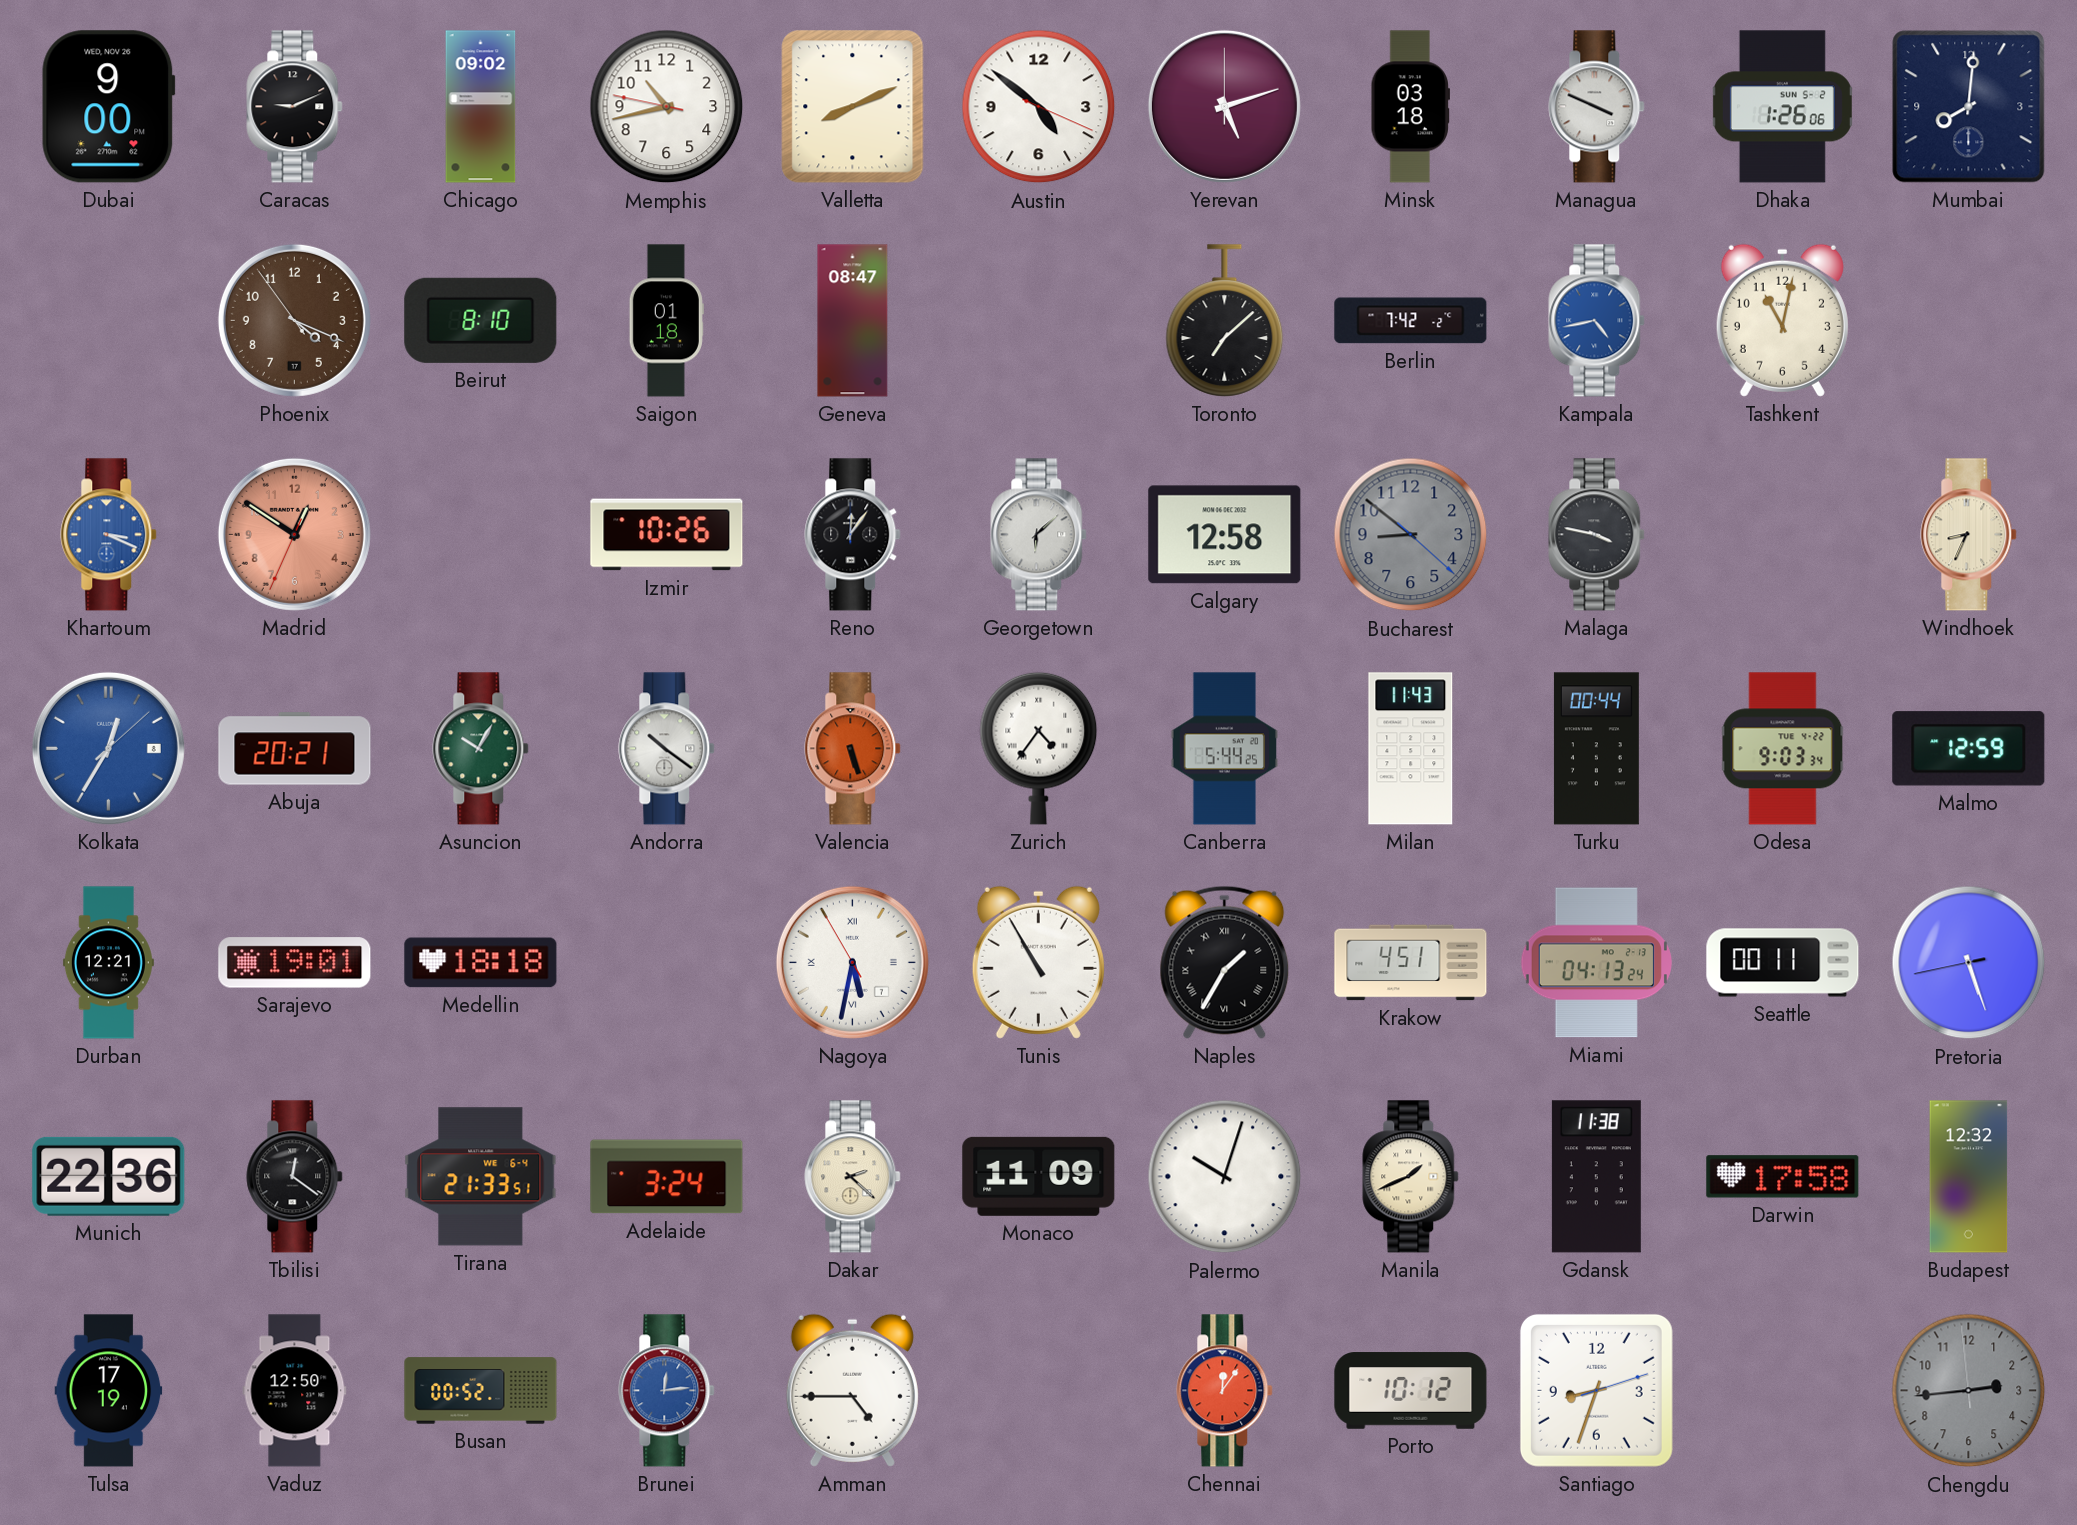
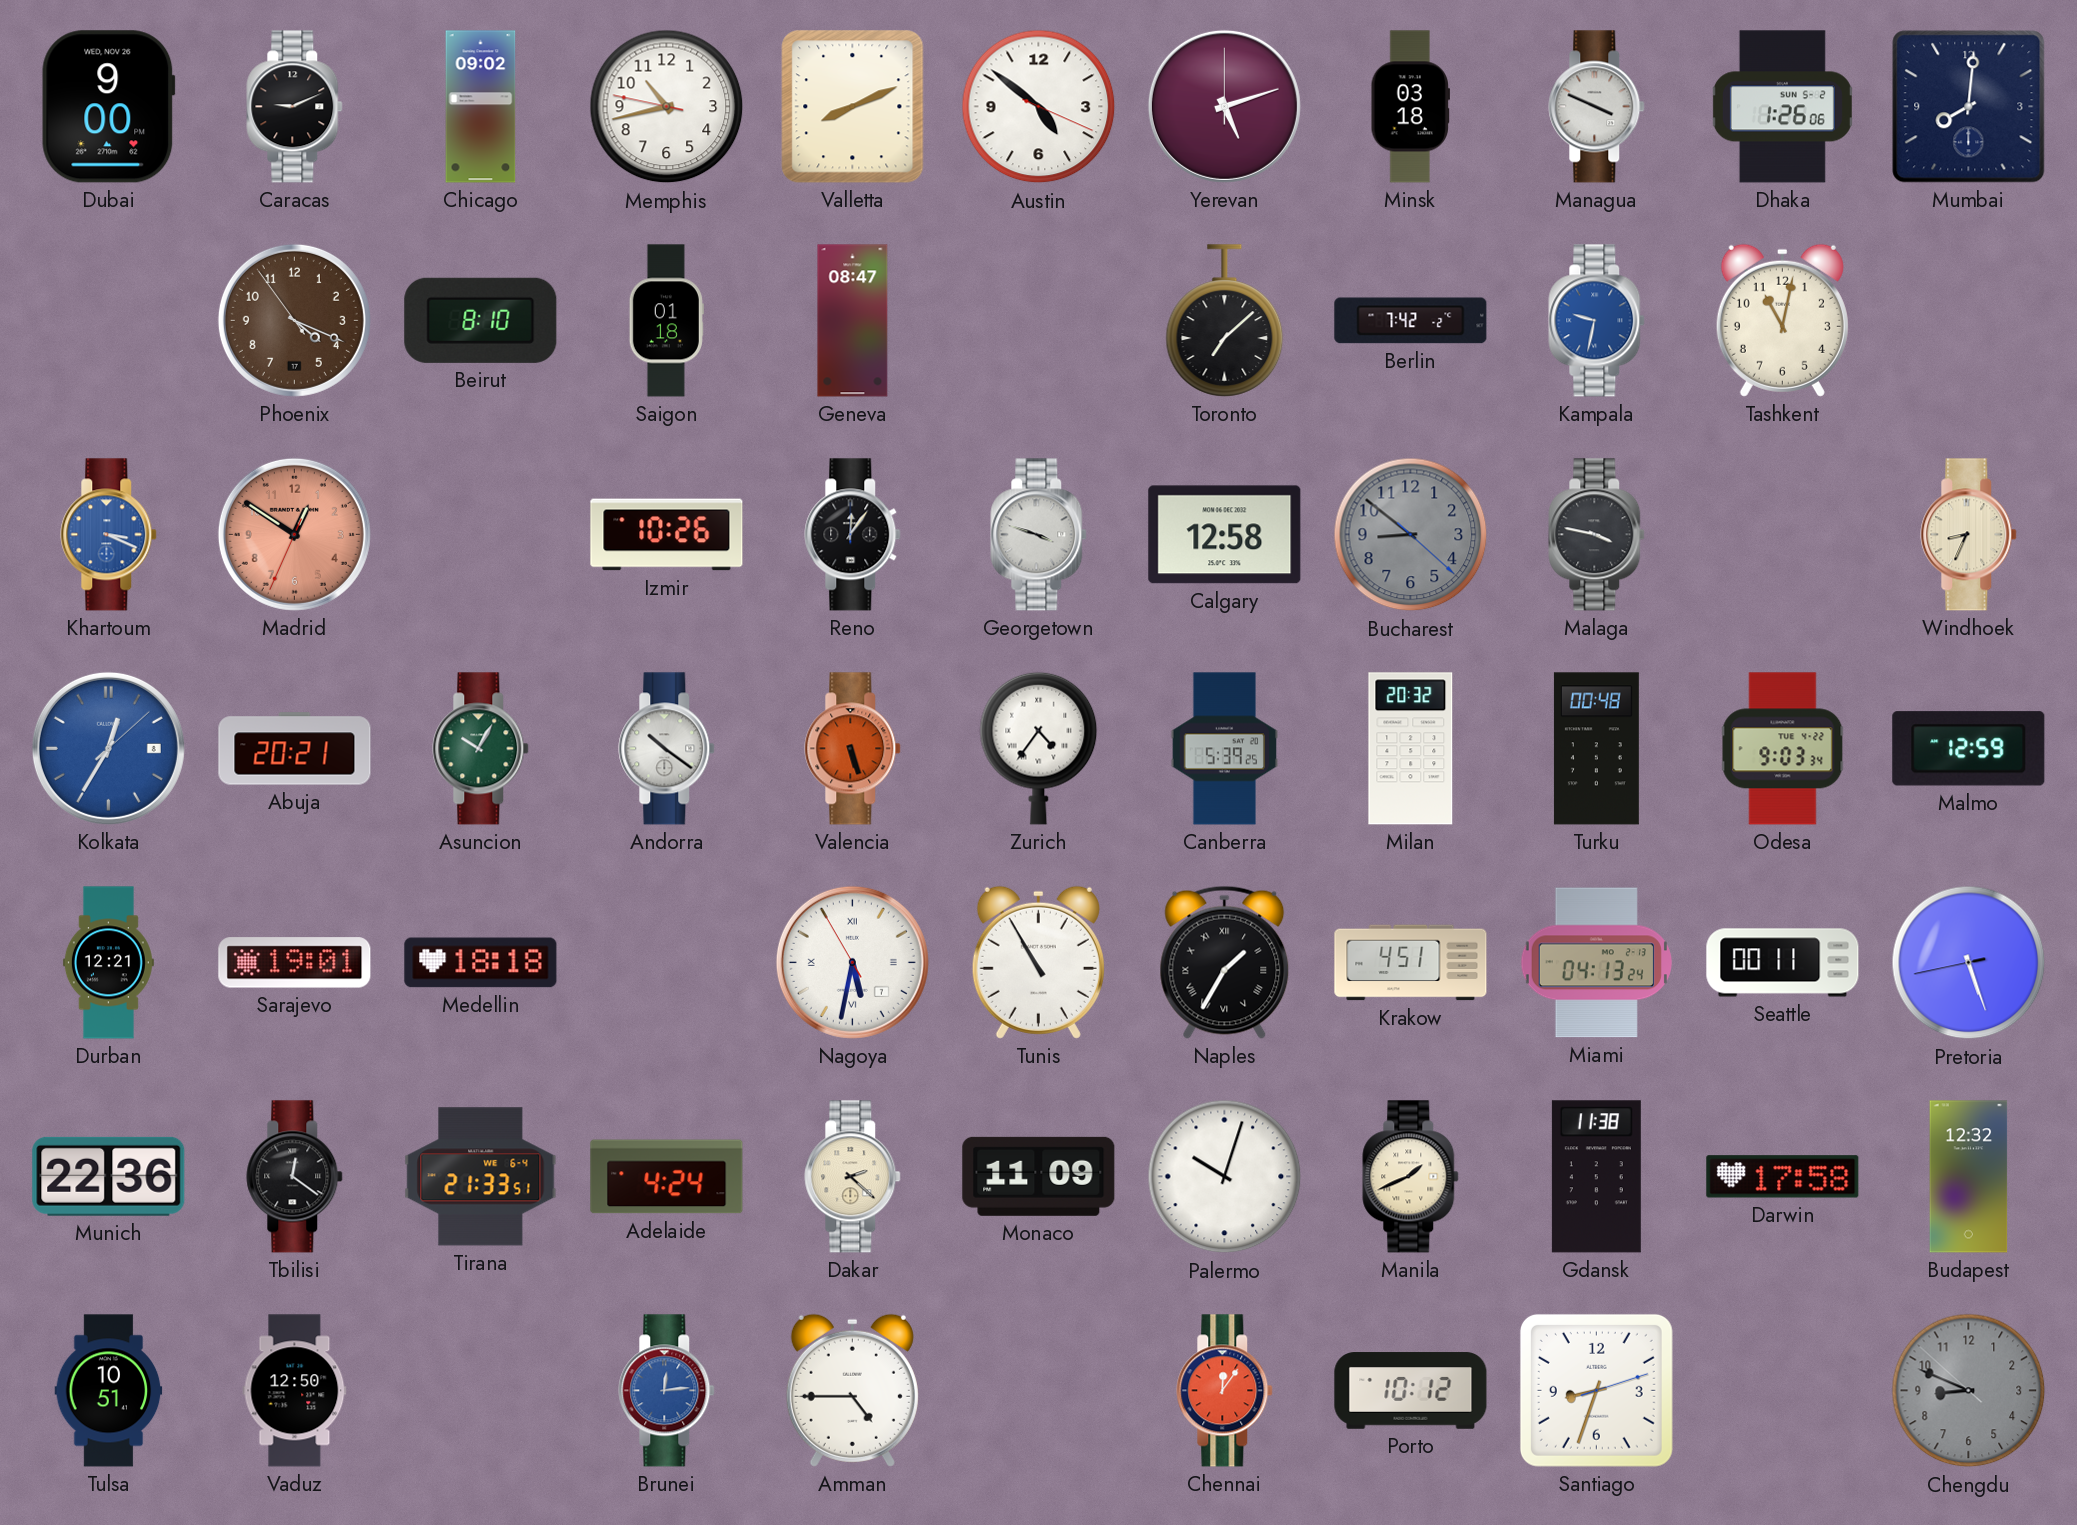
Kampala: 4:43 -> 9:32
Georgetown: 6:08 -> 3:48
Canberra: 5:44 -> 5:39
Milan: 11:43 -> 20:32
Turku: 00:44 -> 00:48
Adelaide: 3:24 -> 4:24
Tulsa: 17:19 -> 10:51
Busan: 00:52 -> none
Chengdu: 2:43 -> 8:48
